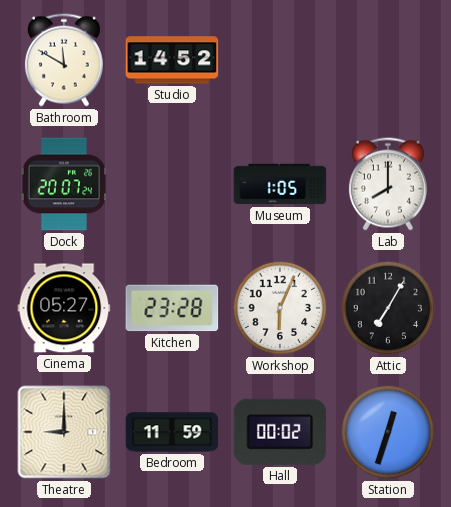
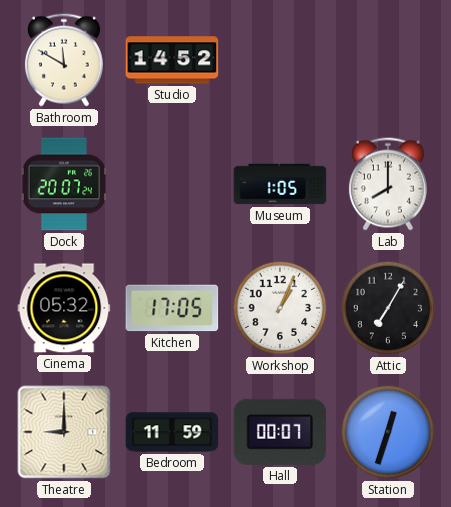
Cinema: 05:27 -> 05:32
Kitchen: 23:28 -> 17:05
Workshop: 6:04 -> 1:04
Hall: 00:02 -> 00:07
